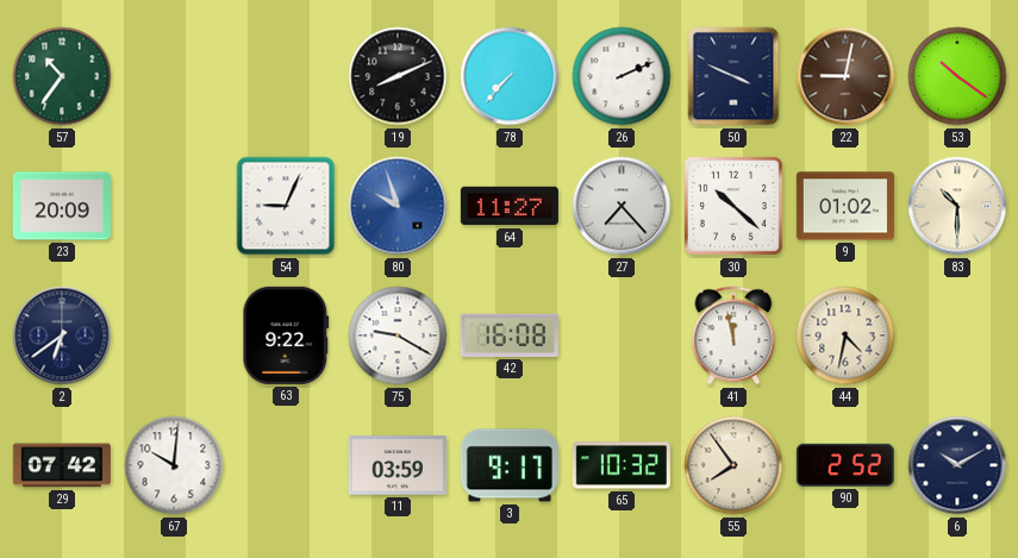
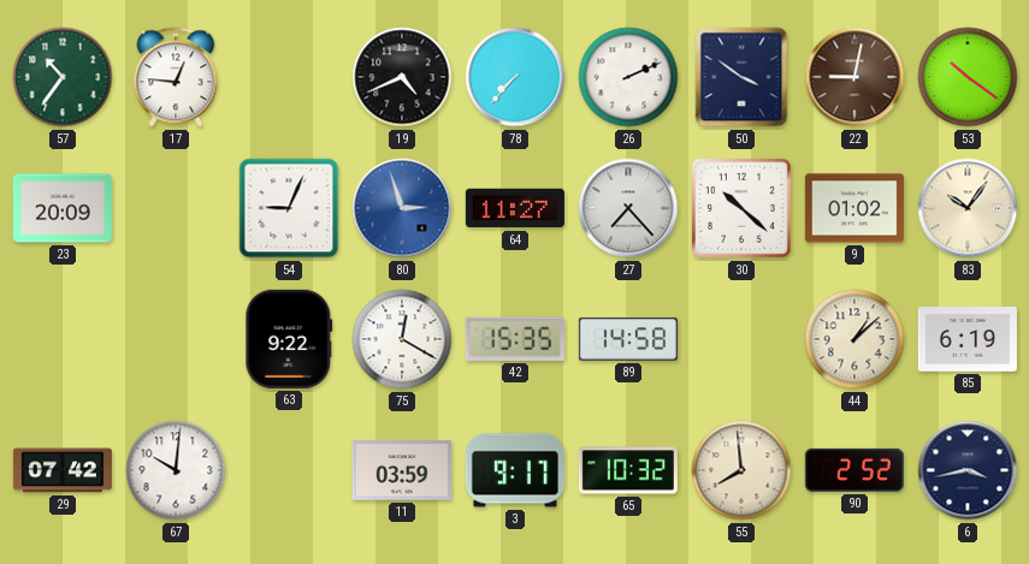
17: none -> 12:46
19: 8:11 -> 4:41
50: 3:49 -> 3:51
80: 9:57 -> 2:57
83: 10:30 -> 10:06
2: 6:39 -> none
75: 9:20 -> 12:20
42: 16:08 -> 15:35
89: none -> 14:58
41: 11:58 -> none
44: 4:32 -> 1:08
85: none -> 6:19
55: 7:54 -> 7:59
6: 10:10 -> 3:43
